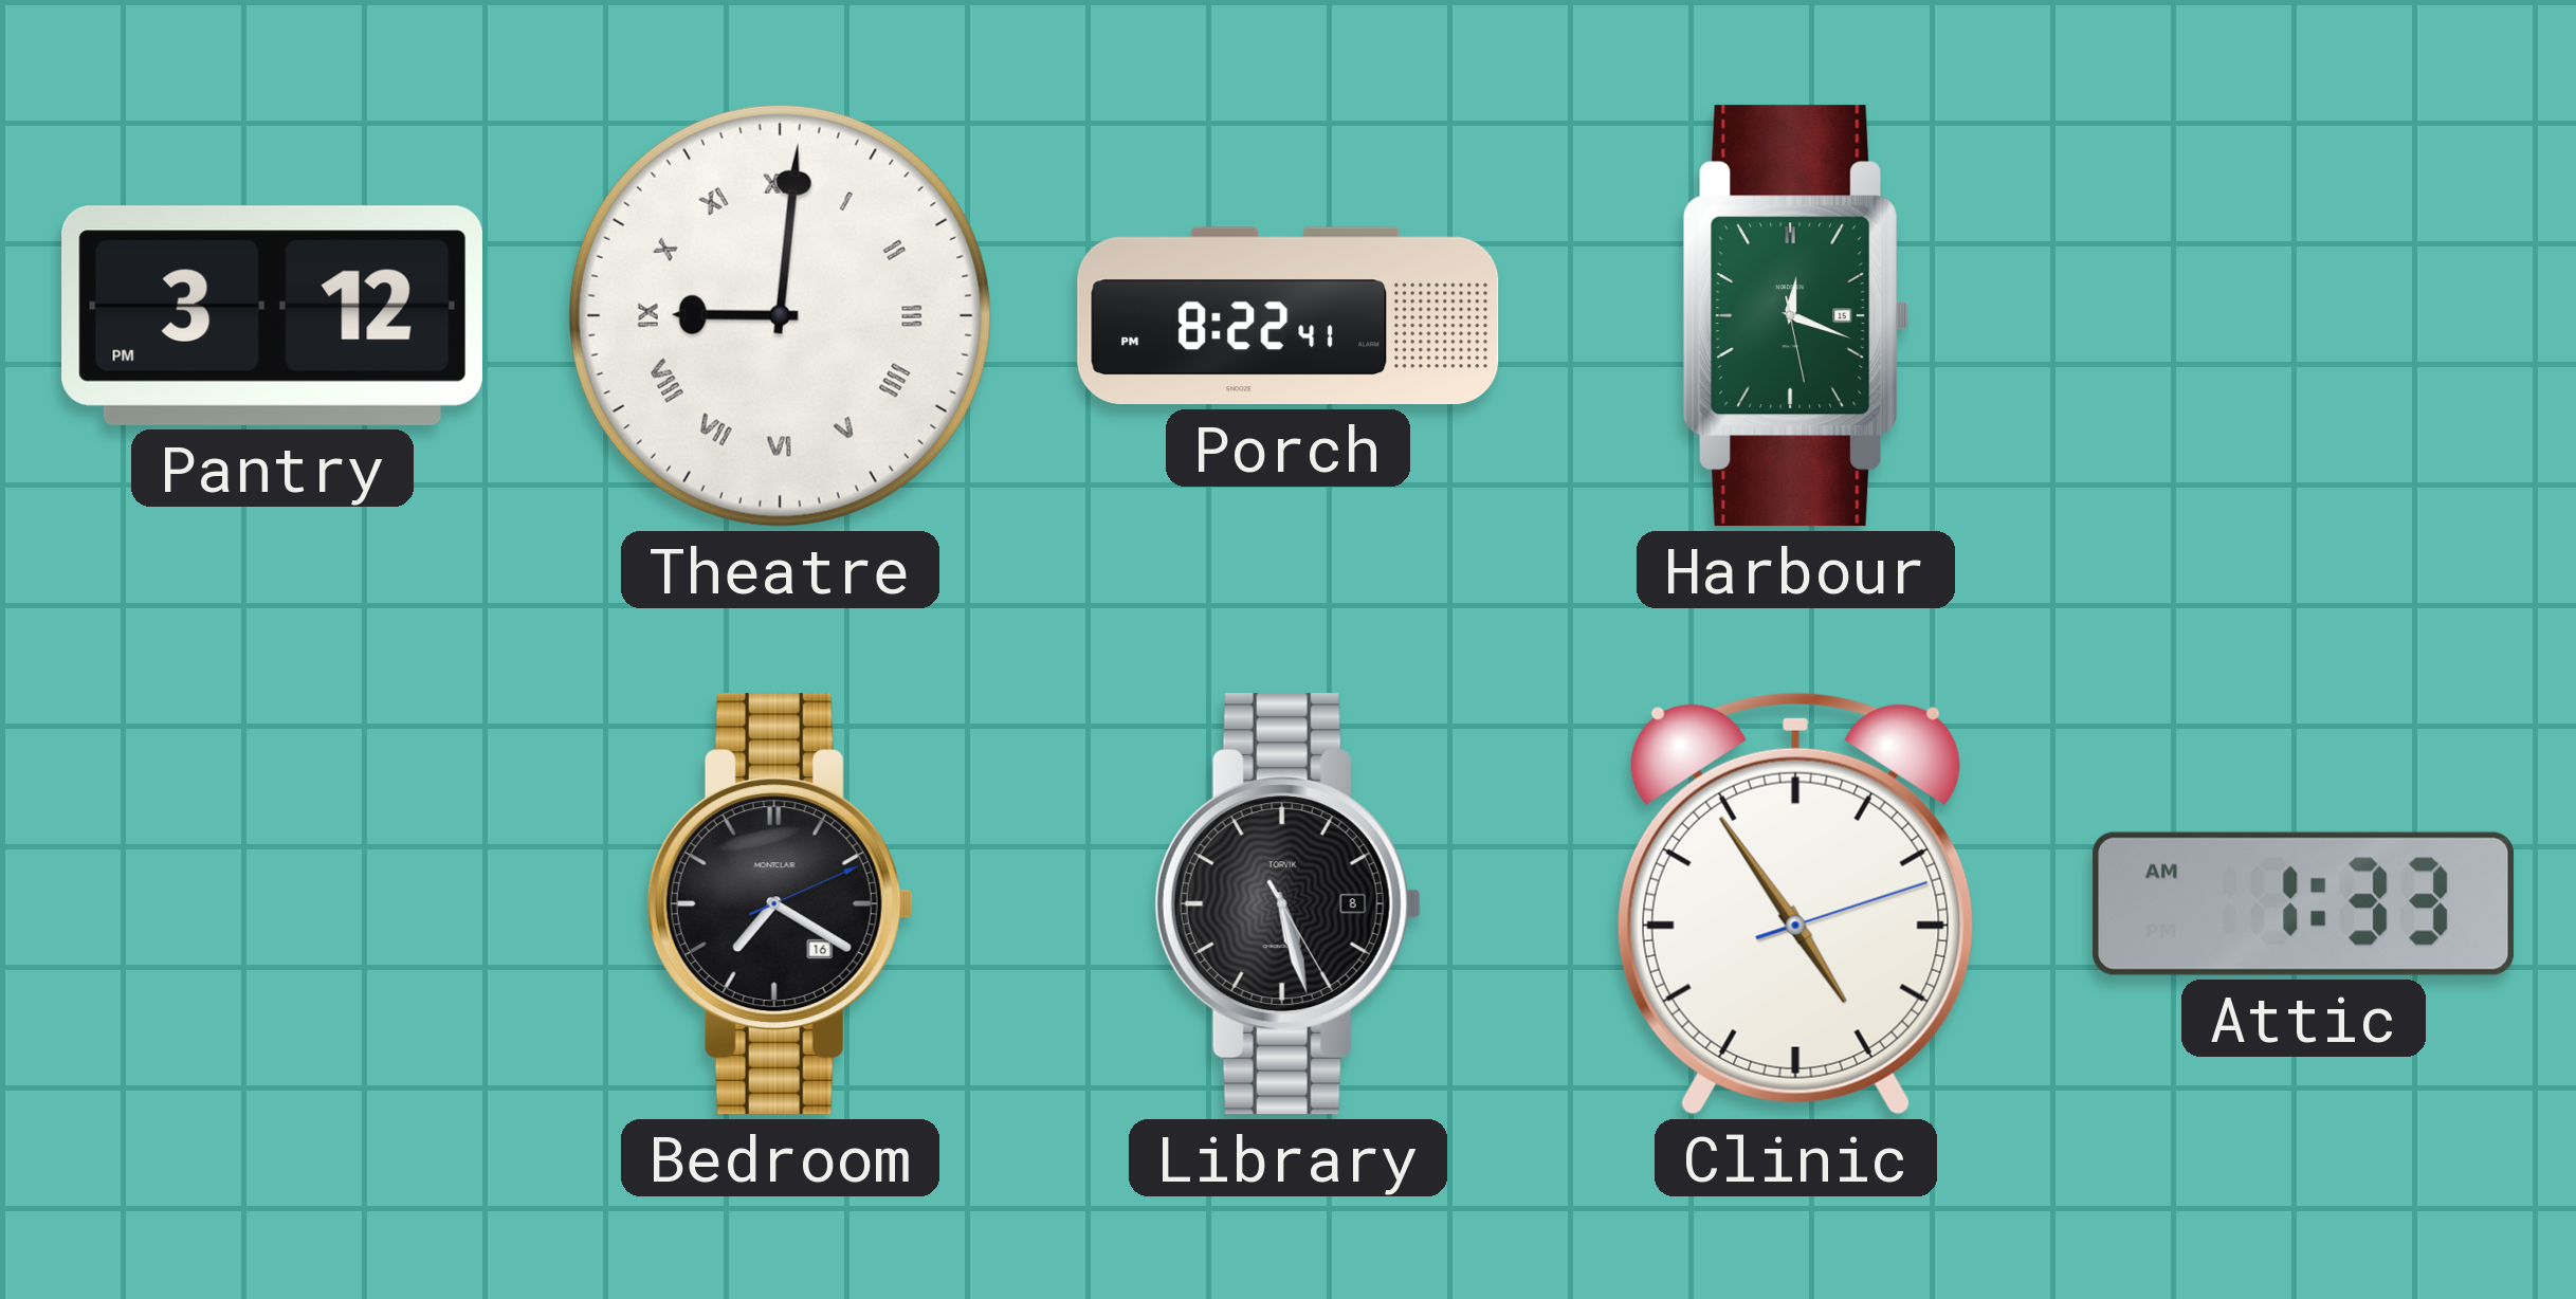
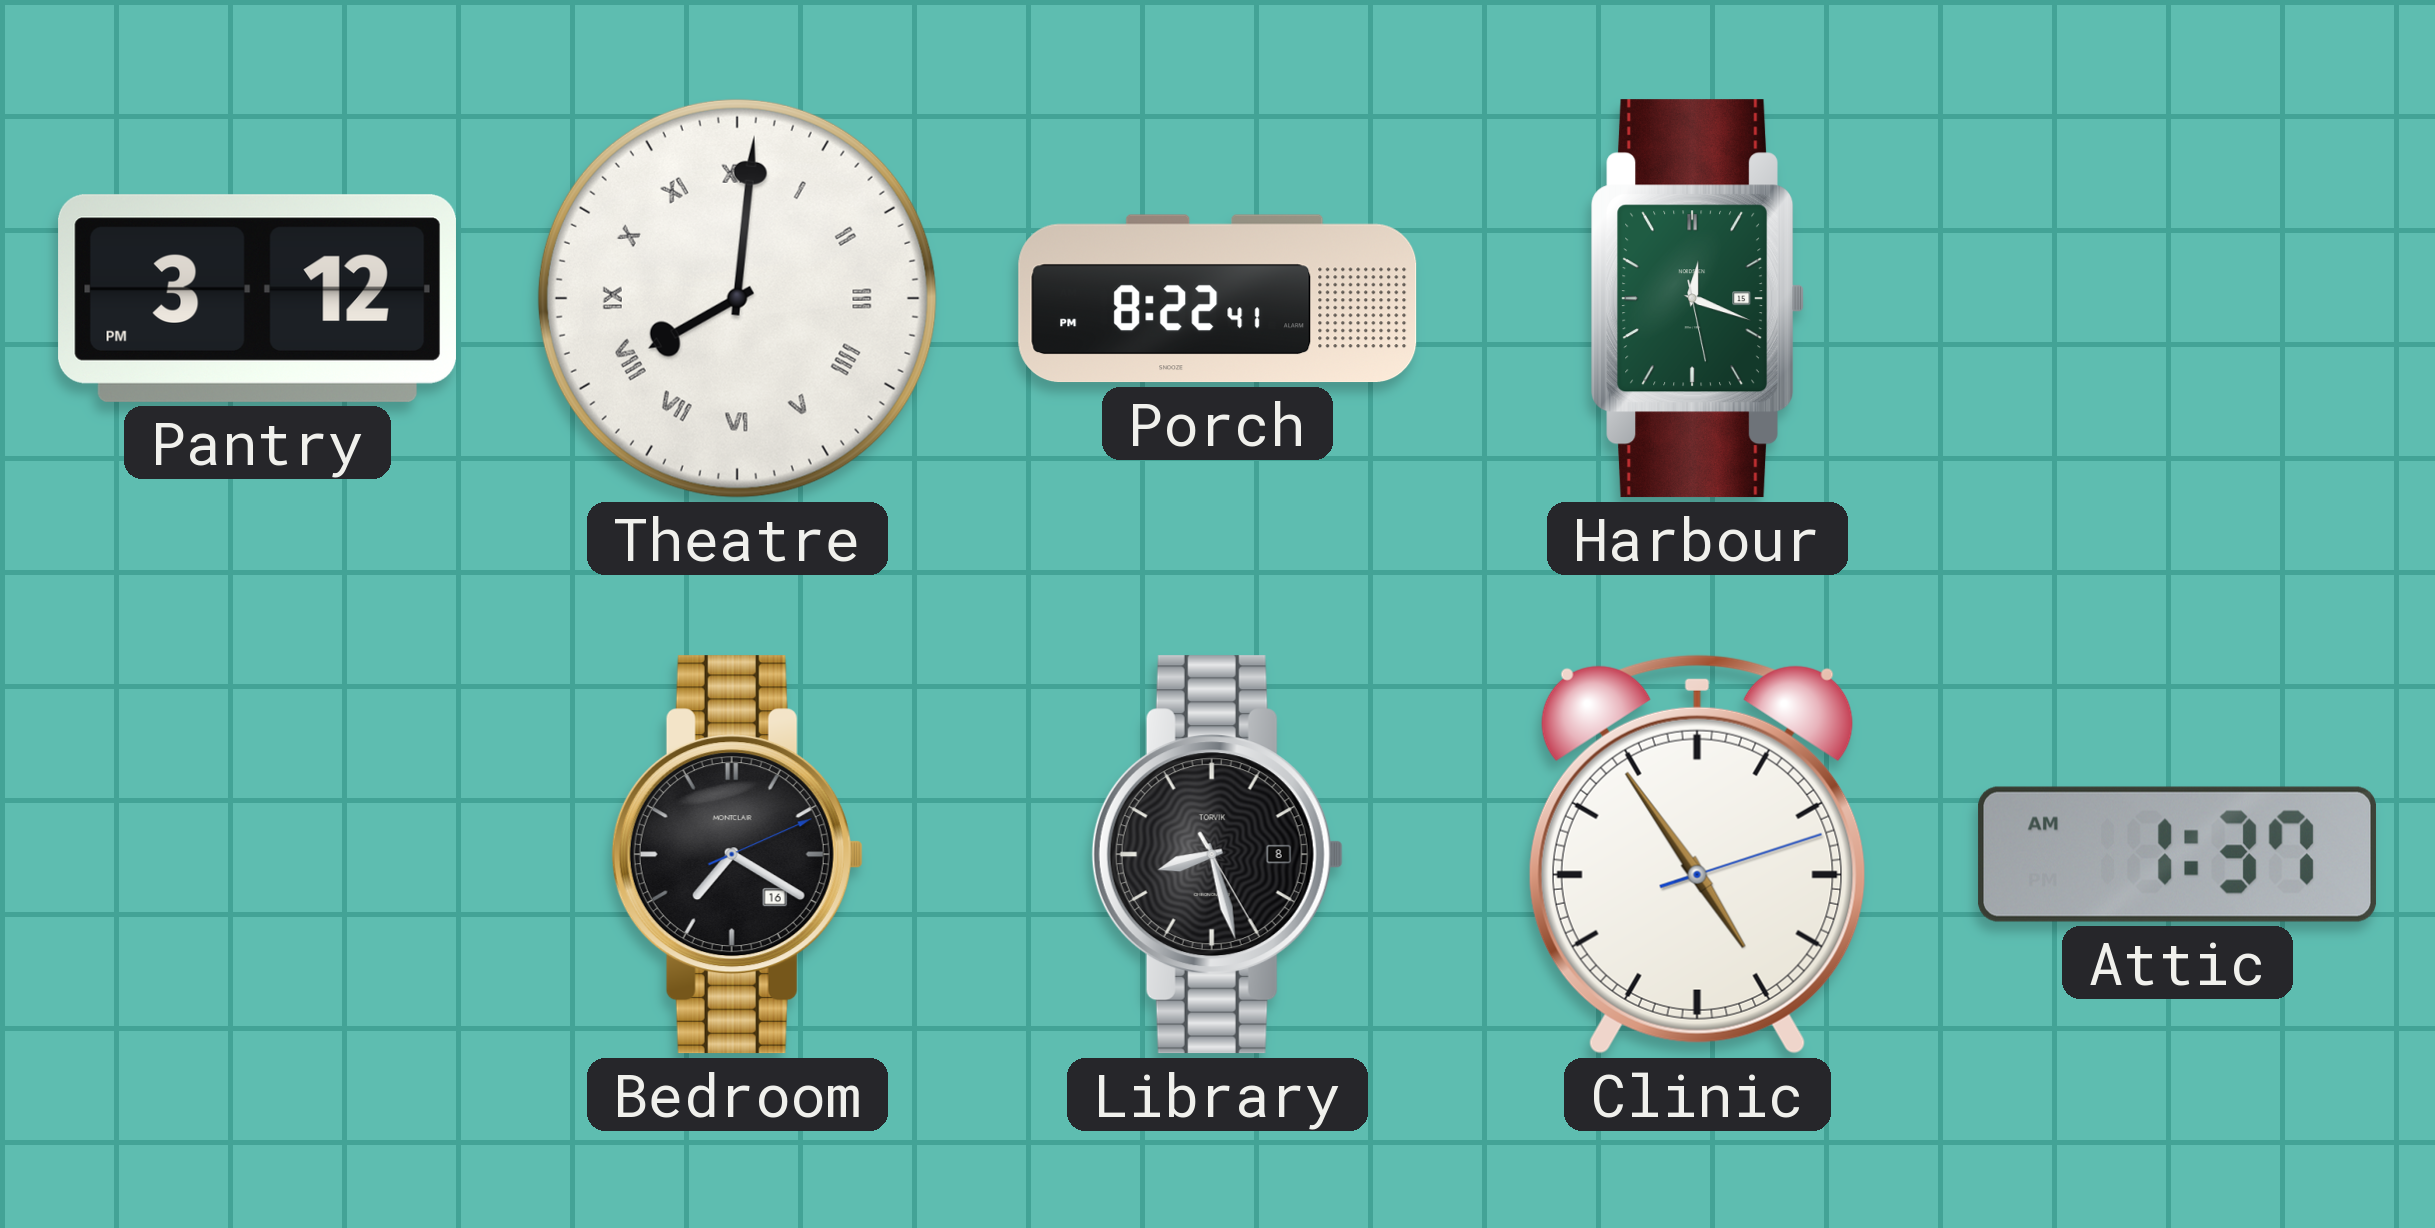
Theatre: 9:01 -> 8:01
Library: 5:27 -> 8:27
Attic: 1:33 -> 1:37
